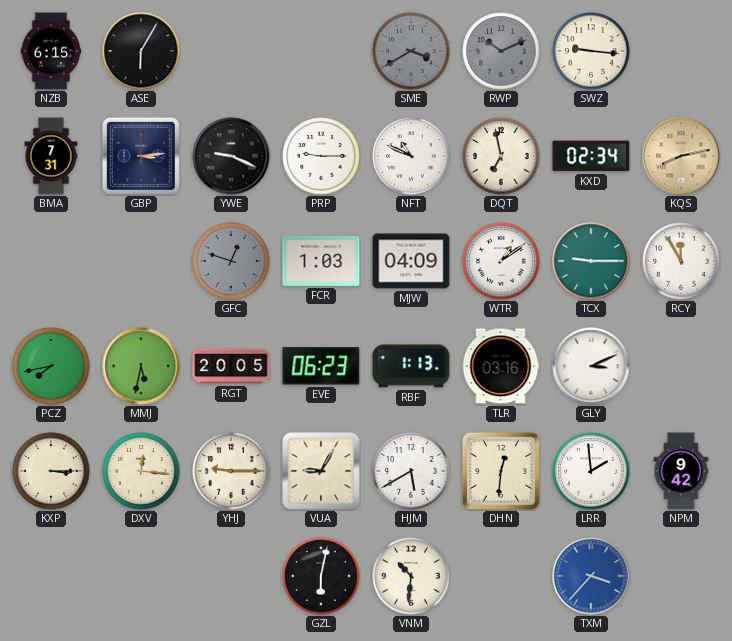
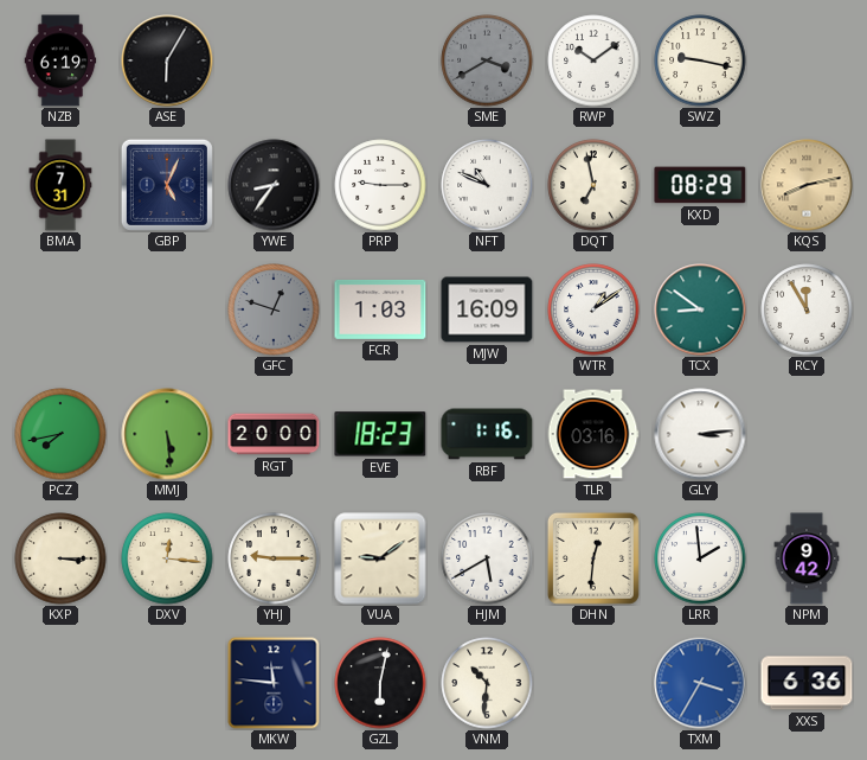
NZB: 6:15 -> 6:19
RWP: 10:11 -> 10:09
RWP dial: grey -> white
SWZ: 9:16 -> 9:17
GBP: 3:14 -> 5:04
YWE: 9:19 -> 8:36
KXD: 02:34 -> 08:29
MJW: 04:09 -> 16:09
TCX: 9:15 -> 8:51
MMJ: 5:32 -> 5:29
RGT: 20:05 -> 20:00
EVE: 06:23 -> 18:23
RBF: 1:13 -> 1:16
GLY: 3:11 -> 3:14
VUA: 9:05 -> 9:09
MKW: none -> 11:46
TXM: 3:37 -> 3:35
XXS: none -> 6:36
